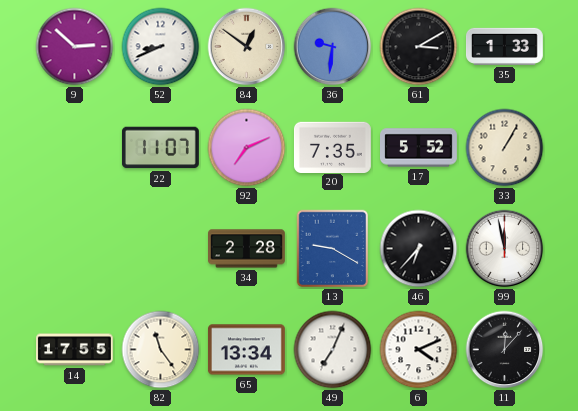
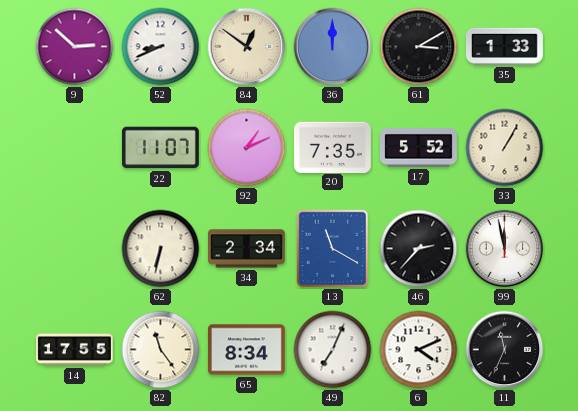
36: 9:31 -> 12:00
92: 7:11 -> 1:11
62: none -> 6:32
34: 2:28 -> 2:34
13: 9:20 -> 11:20
46: 6:37 -> 2:37
65: 13:34 -> 8:34
11: 12:07 -> 11:34
